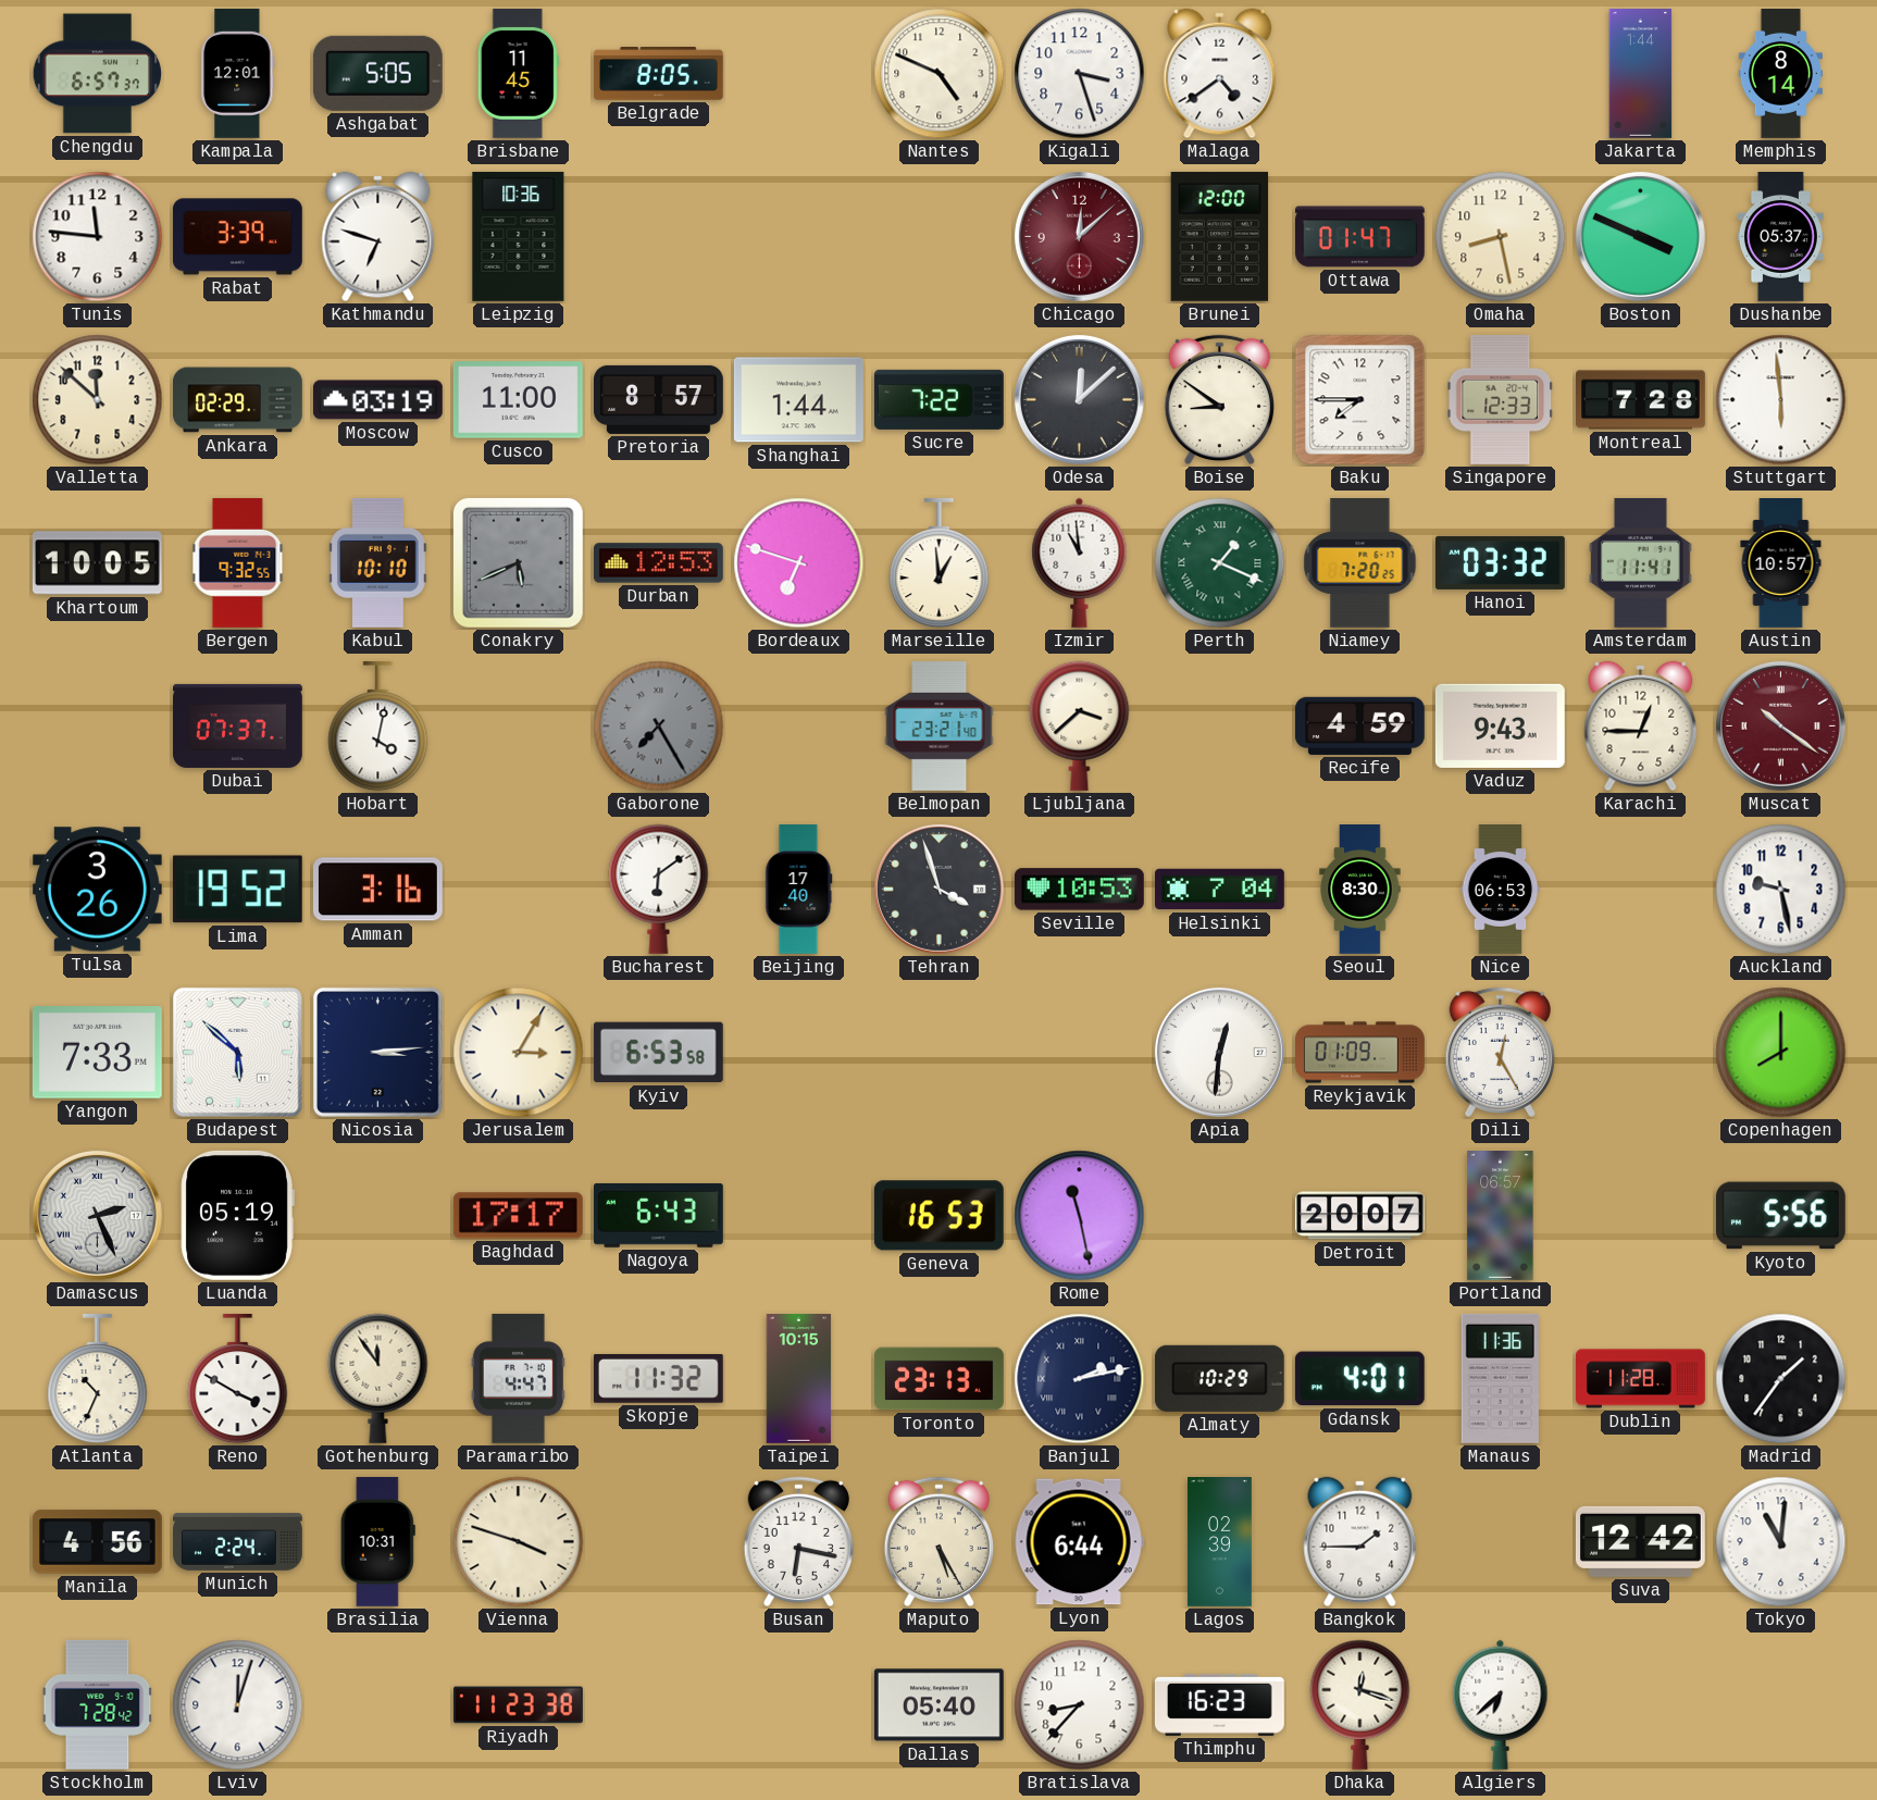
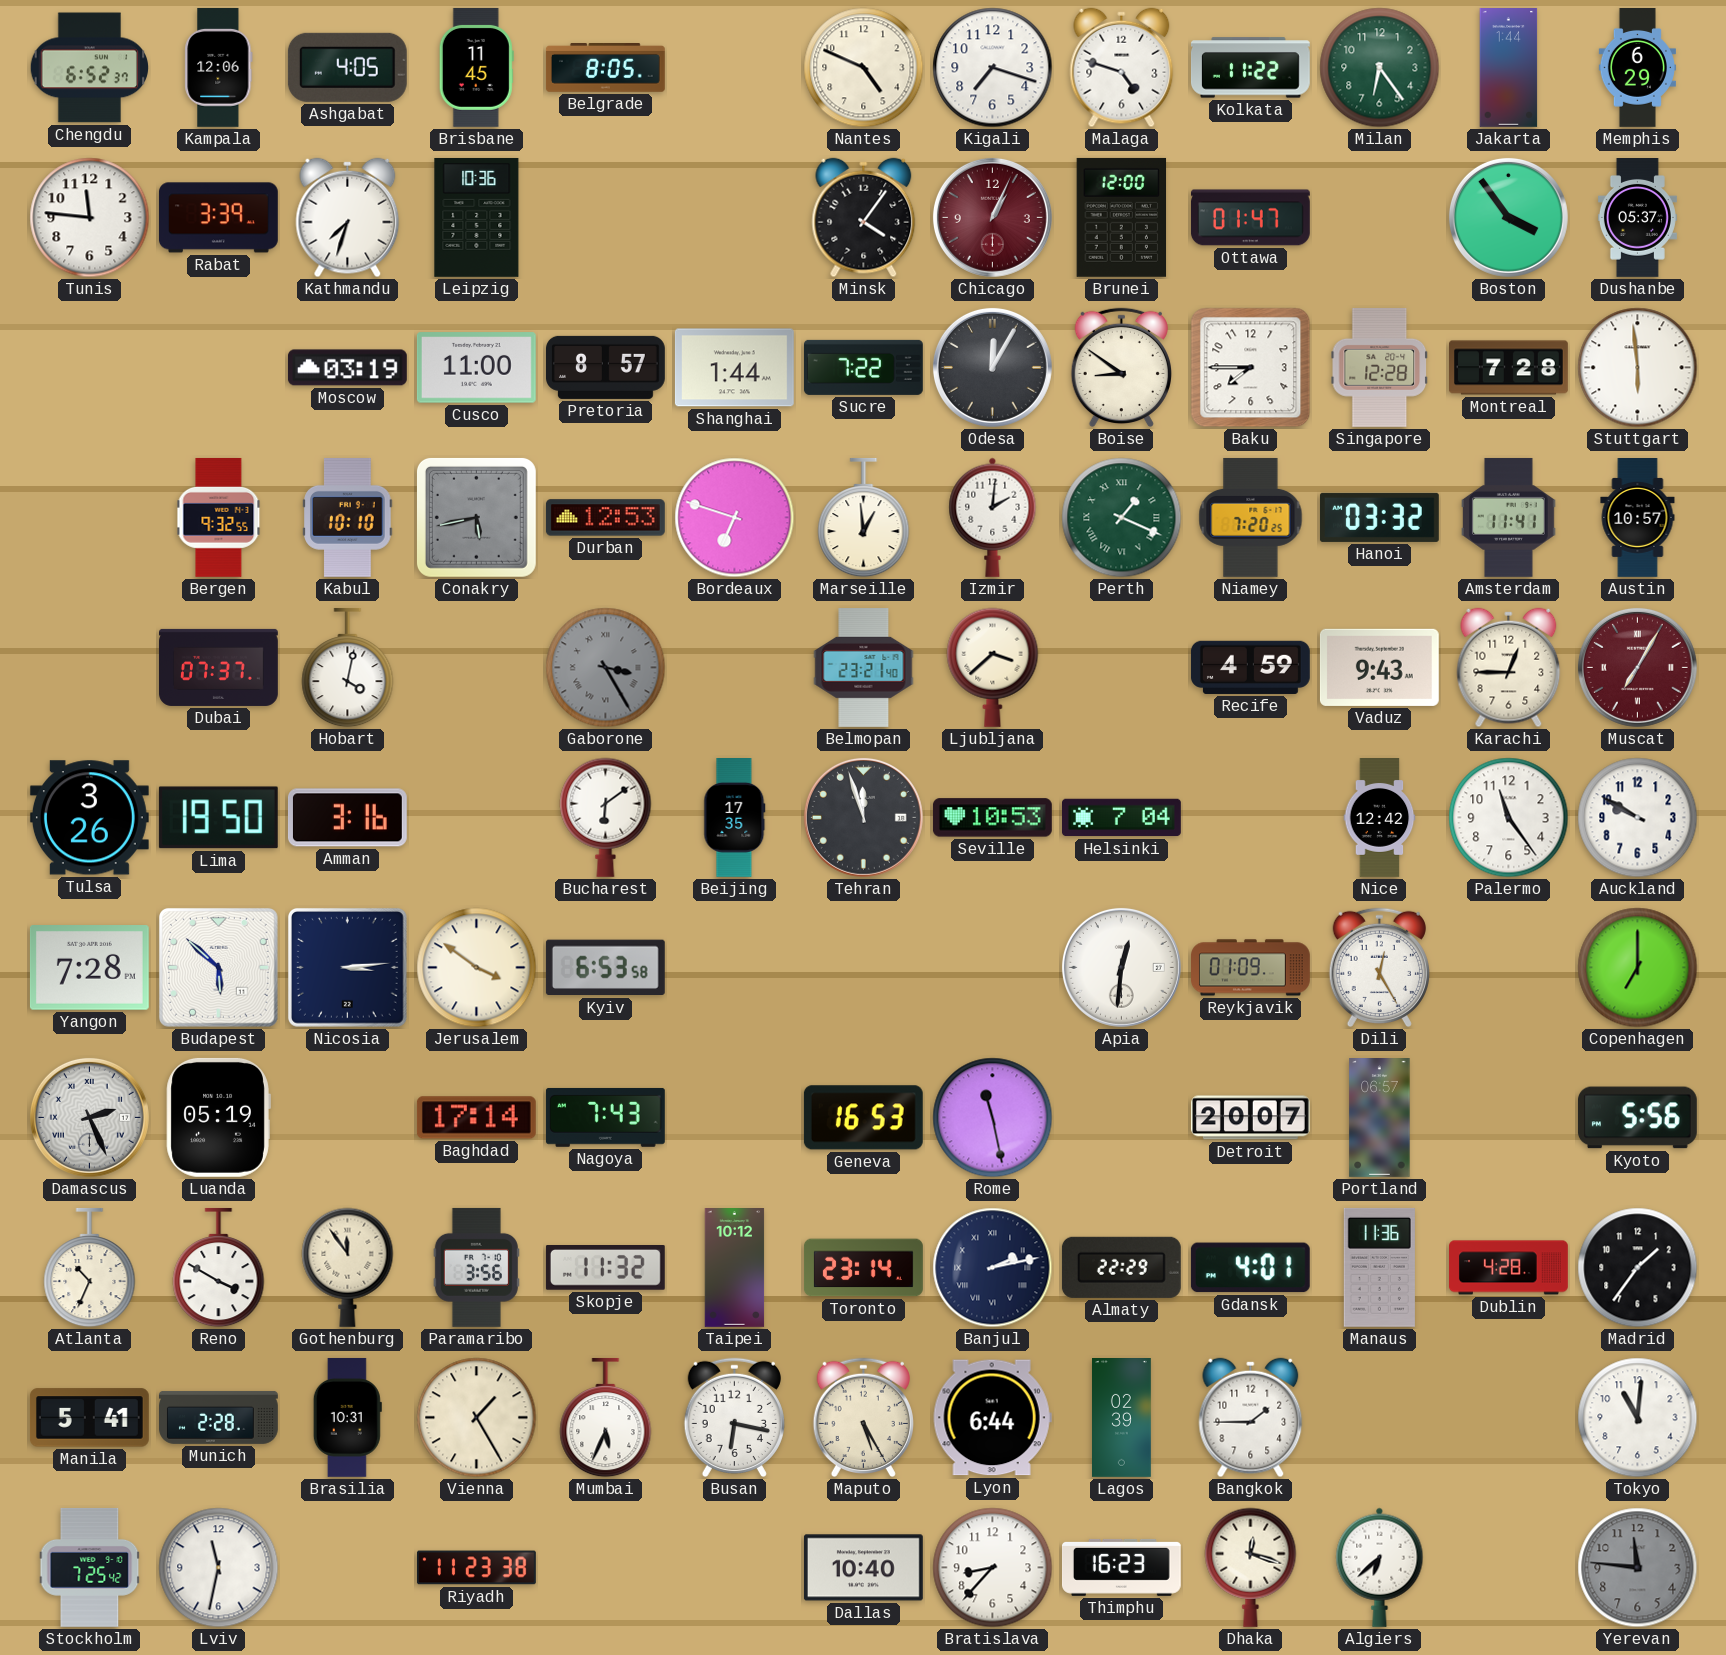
Chengdu: 6:57 -> 6:52
Kampala: 12:01 -> 12:06
Ashgabat: 5:05 -> 4:05
Kigali: 3:27 -> 7:18
Malaga: 4:39 -> 4:48
Kolkata: none -> 11:22
Milan: none -> 6:24
Memphis: 8:14 -> 6:29
Kathmandu: 6:48 -> 7:33
Minsk: none -> 4:06
Chicago: 12:08 -> 1:04
Omaha: 8:28 -> none
Boston: 3:49 -> 3:54
Valletta: 11:52 -> none
Ankara: 02:29 -> none
Odesa: 12:08 -> 12:05
Singapore: 12:33 -> 12:28
Khartoum: 10:05 -> none
Conakry: 5:41 -> 5:43
Izmir: 10:59 -> 2:01
Gaborone: 7:25 -> 3:25
Muscat: 10:21 -> 7:05
Lima: 19:52 -> 19:50
Beijing: 17:40 -> 17:35
Tehran: 3:57 -> 11:57
Seoul: 8:30 -> none
Nice: 06:53 -> 12:42
Palermo: none -> 11:24
Auckland: 9:28 -> 9:50
Yangon: 7:33 -> 7:28
Jerusalem: 3:05 -> 3:51
Copenhagen: 8:00 -> 7:00
Baghdad: 17:17 -> 17:14
Nagoya: 6:43 -> 7:43
Paramaribo: 4:47 -> 3:56
Taipei: 10:15 -> 10:12
Toronto: 23:13 -> 23:14
Almaty: 10:29 -> 22:29
Dublin: 11:28 -> 4:28
Manila: 4:56 -> 5:41
Munich: 2:24 -> 2:28
Vienna: 3:48 -> 1:25
Mumbai: none -> 5:34
Suva: 12:42 -> none
Stockholm: 7:28 -> 7:25
Lviv: 12:03 -> 11:32
Dallas: 05:40 -> 10:40
Yerevan: none -> 11:46
